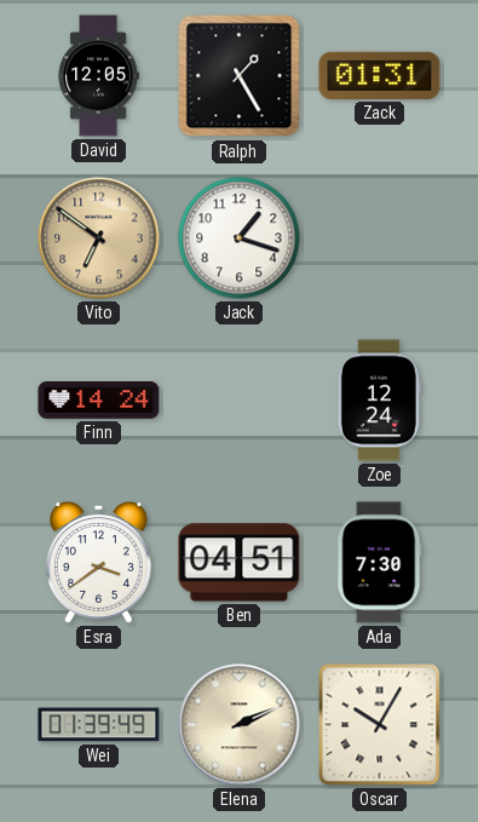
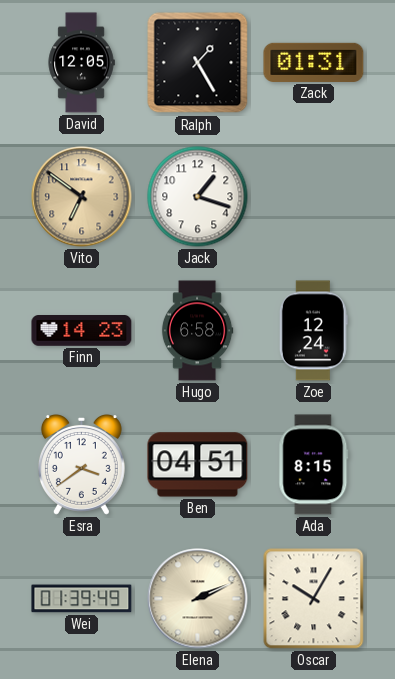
Finn: 14:24 -> 14:23
Hugo: none -> 6:58
Ada: 7:30 -> 8:15
